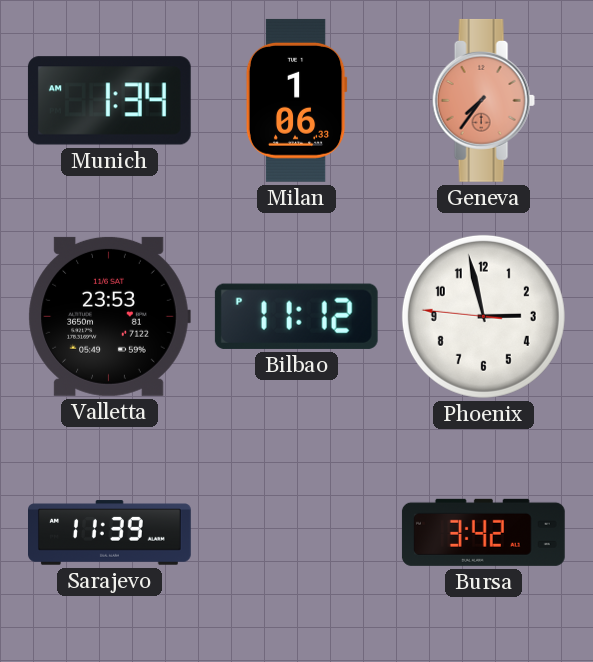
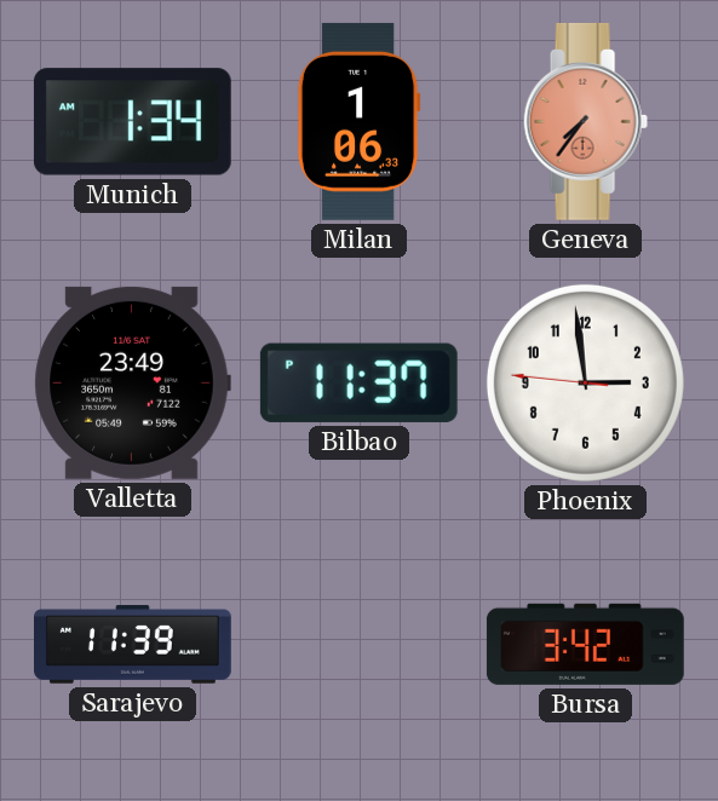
Valletta: 23:53 -> 23:49
Bilbao: 11:12 -> 11:37
Phoenix: 2:57 -> 2:58
